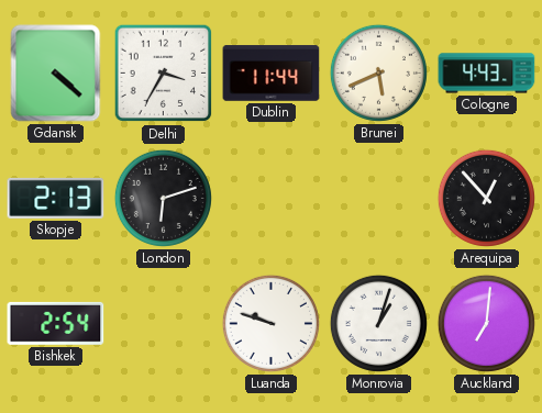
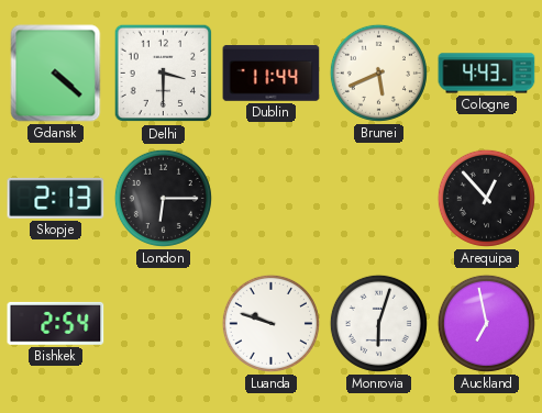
Delhi: 3:35 -> 3:30
London: 6:12 -> 6:15
Monrovia: 1:03 -> 6:03
Auckland: 7:01 -> 6:58
